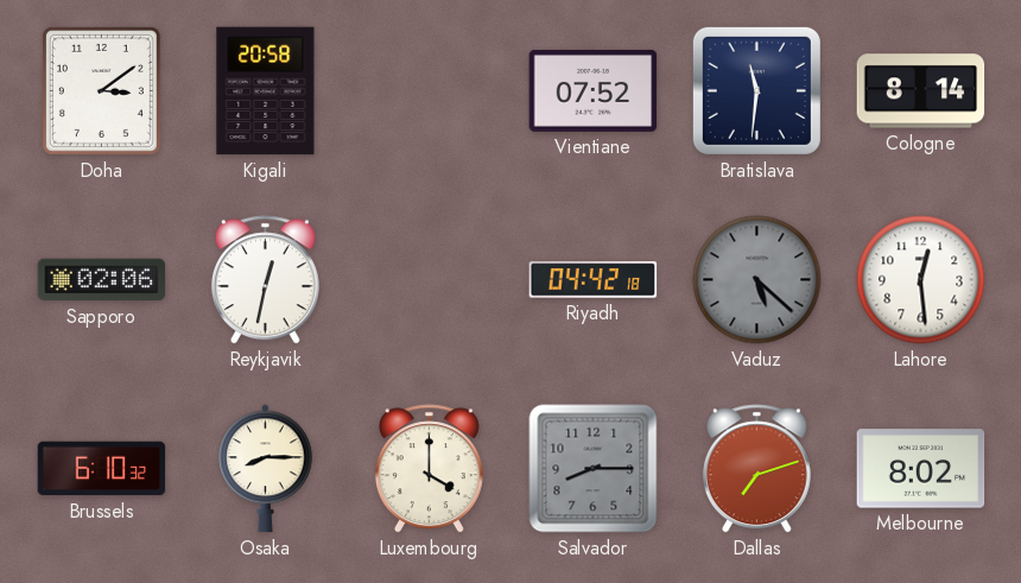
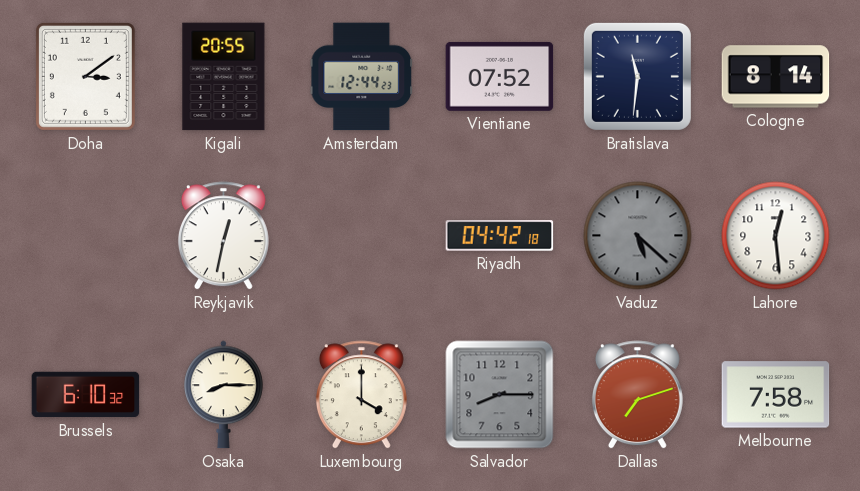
Kigali: 20:58 -> 20:55
Amsterdam: none -> 12:44
Sapporo: 02:06 -> none
Melbourne: 8:02 -> 7:58
